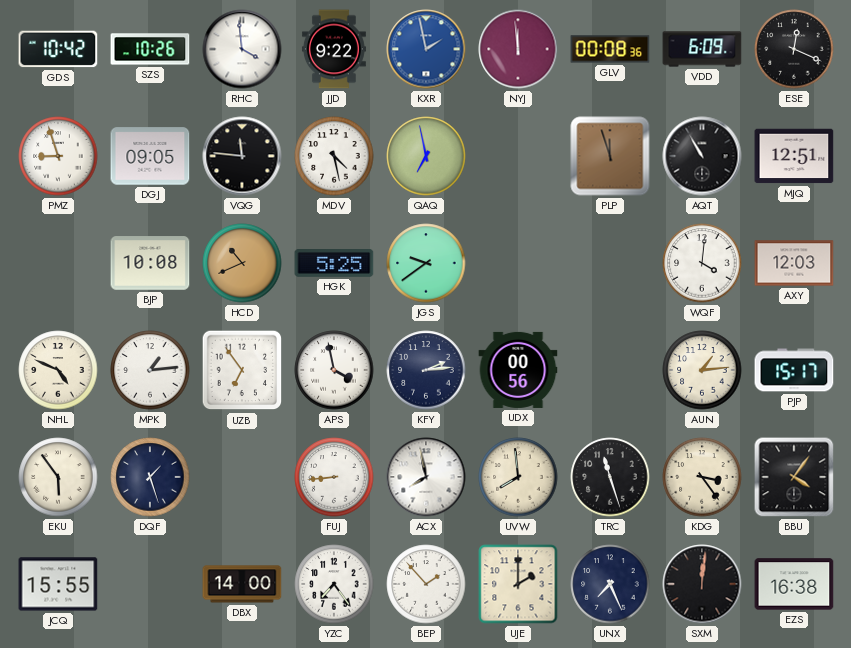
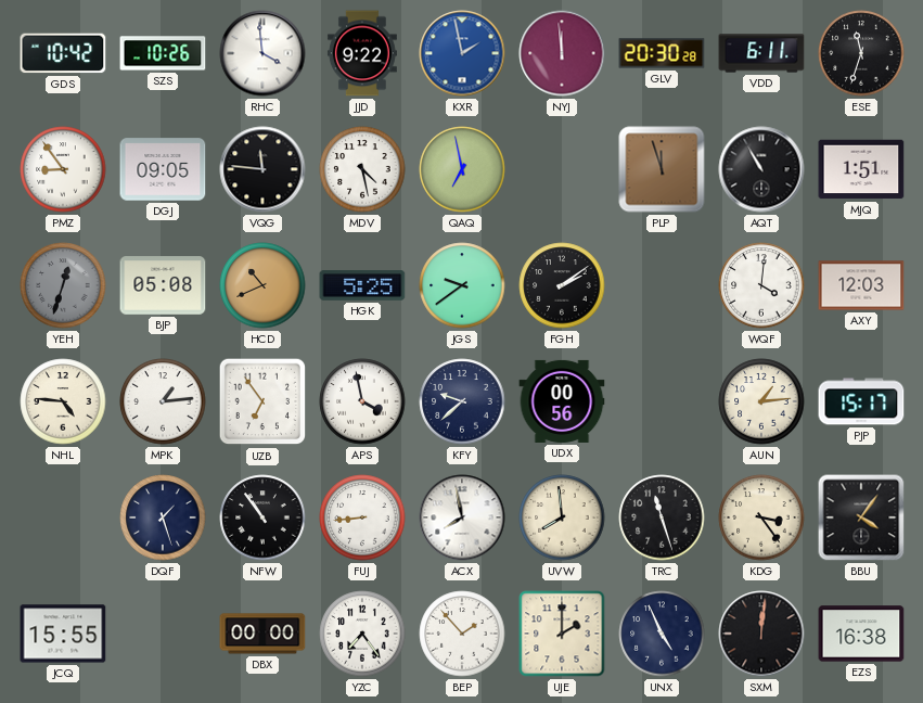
GLV: 00:08 -> 20:30
VDD: 6:09 -> 6:11
ESE: 12:19 -> 11:33
PMZ: 8:57 -> 8:54
MJQ: 12:51 -> 1:51
YEH: none -> 12:33
BJP: 10:08 -> 05:08
FGH: none -> 2:09
NHL: 4:49 -> 4:46
KFY: 2:14 -> 9:38
EKU: 5:54 -> none
NFW: none -> 10:54
DBX: 14:00 -> 00:00
UNX: 7:26 -> 4:56
